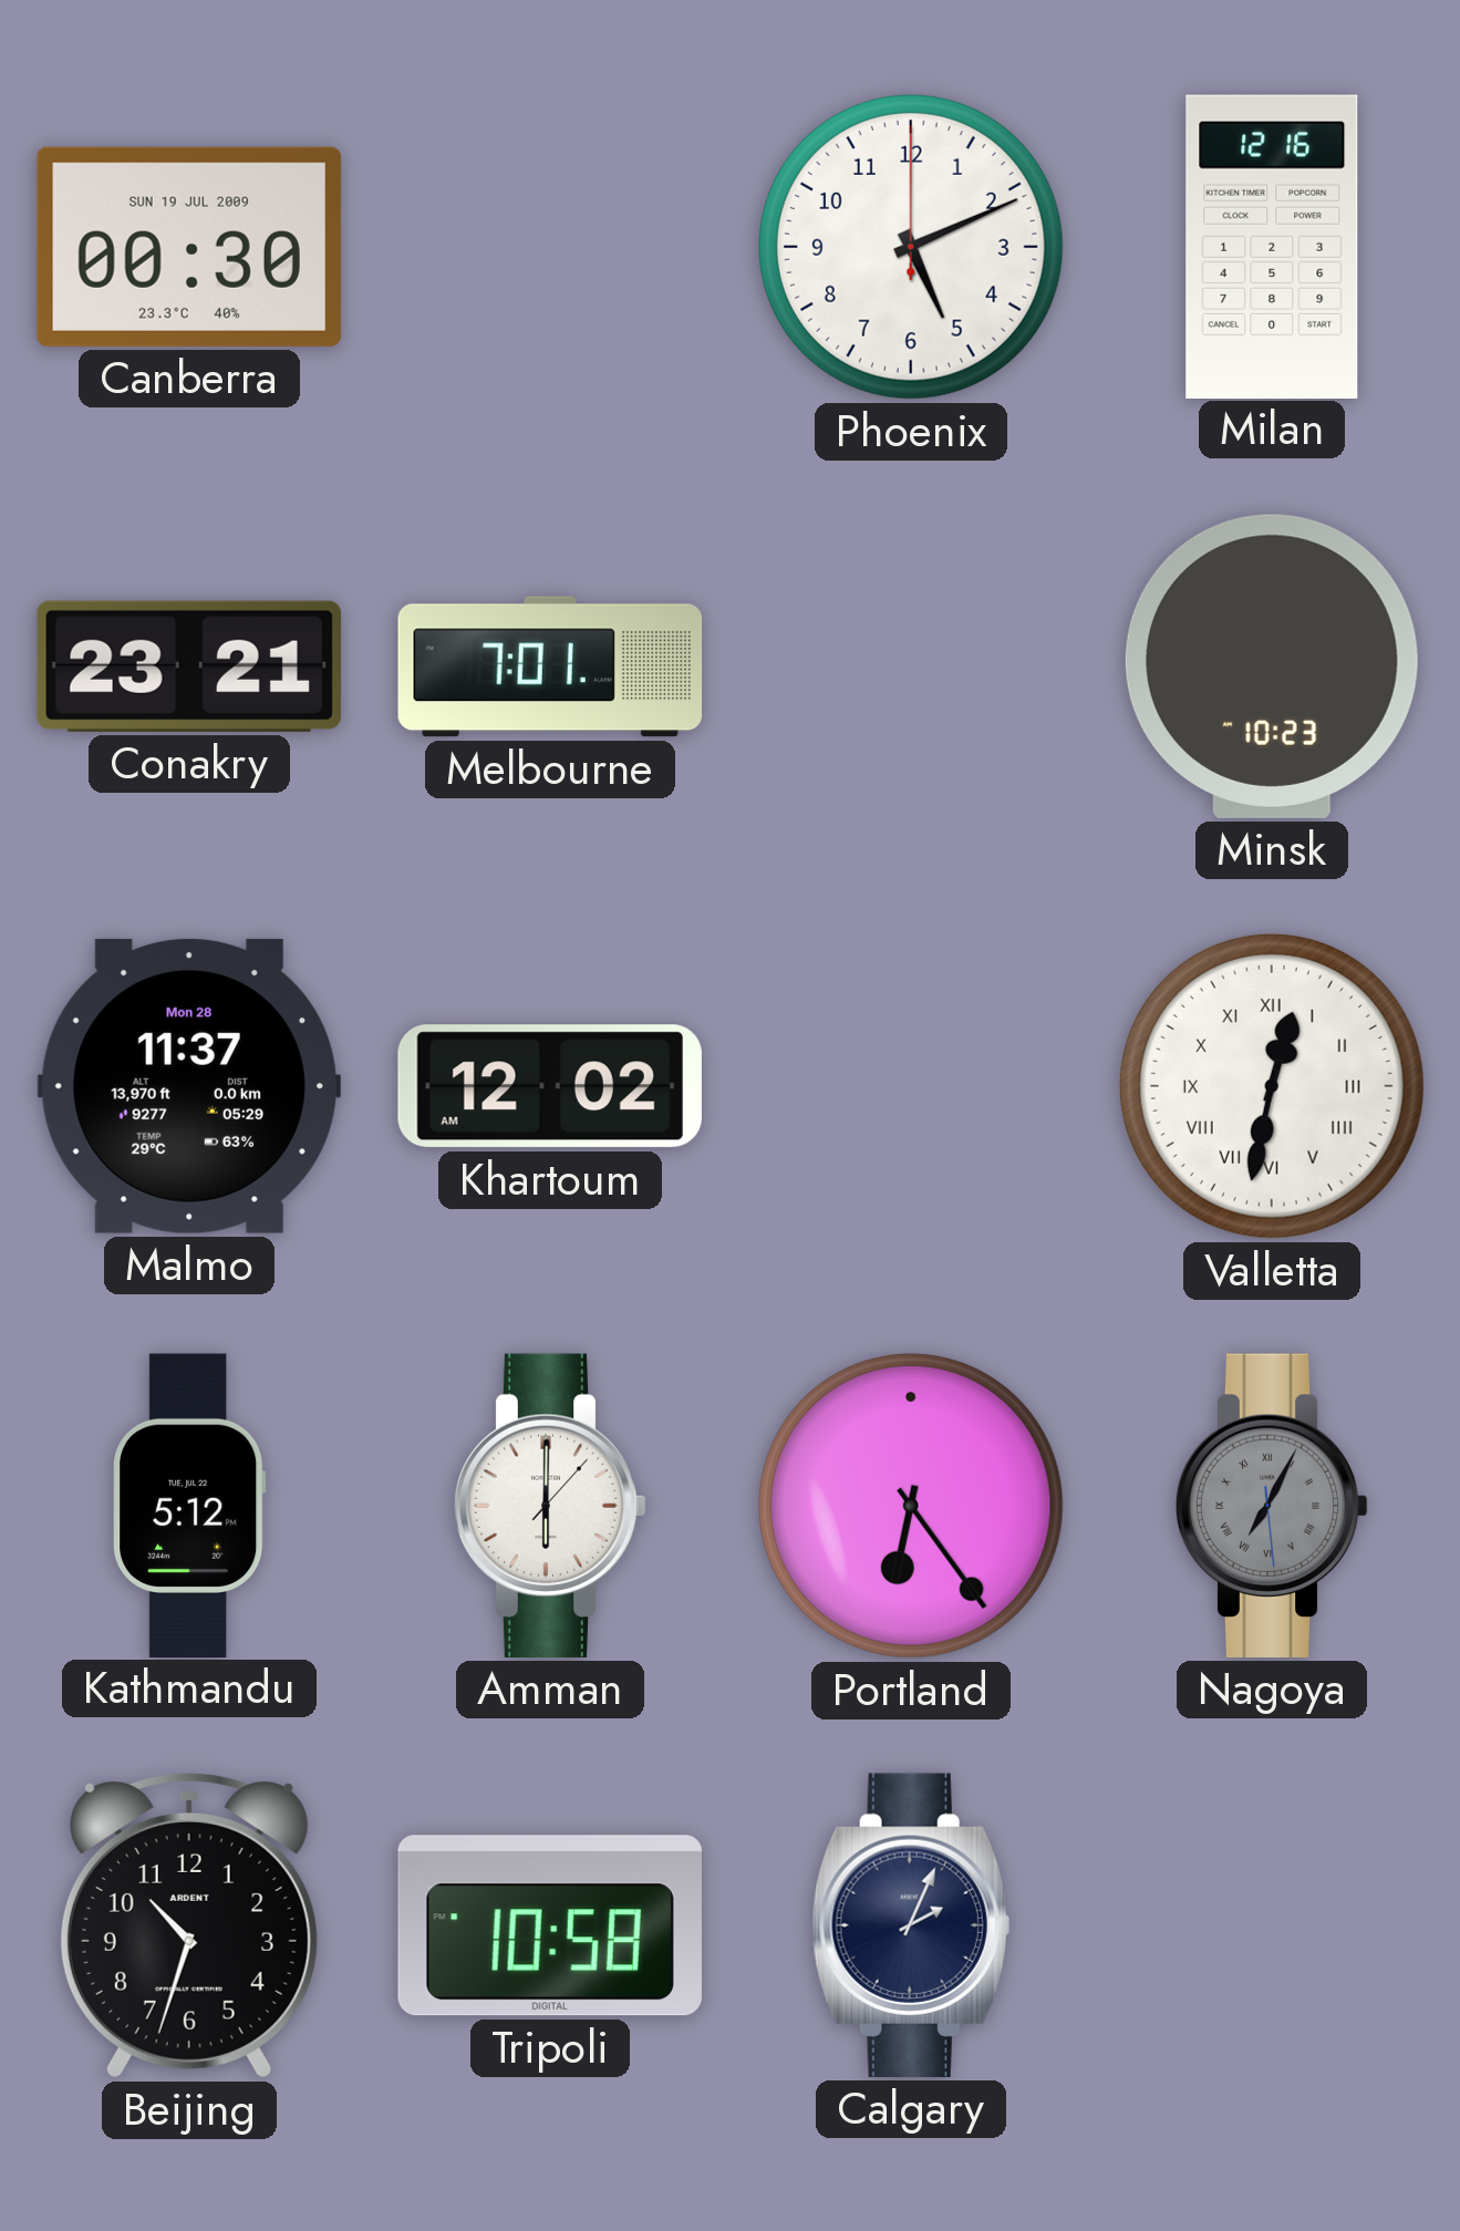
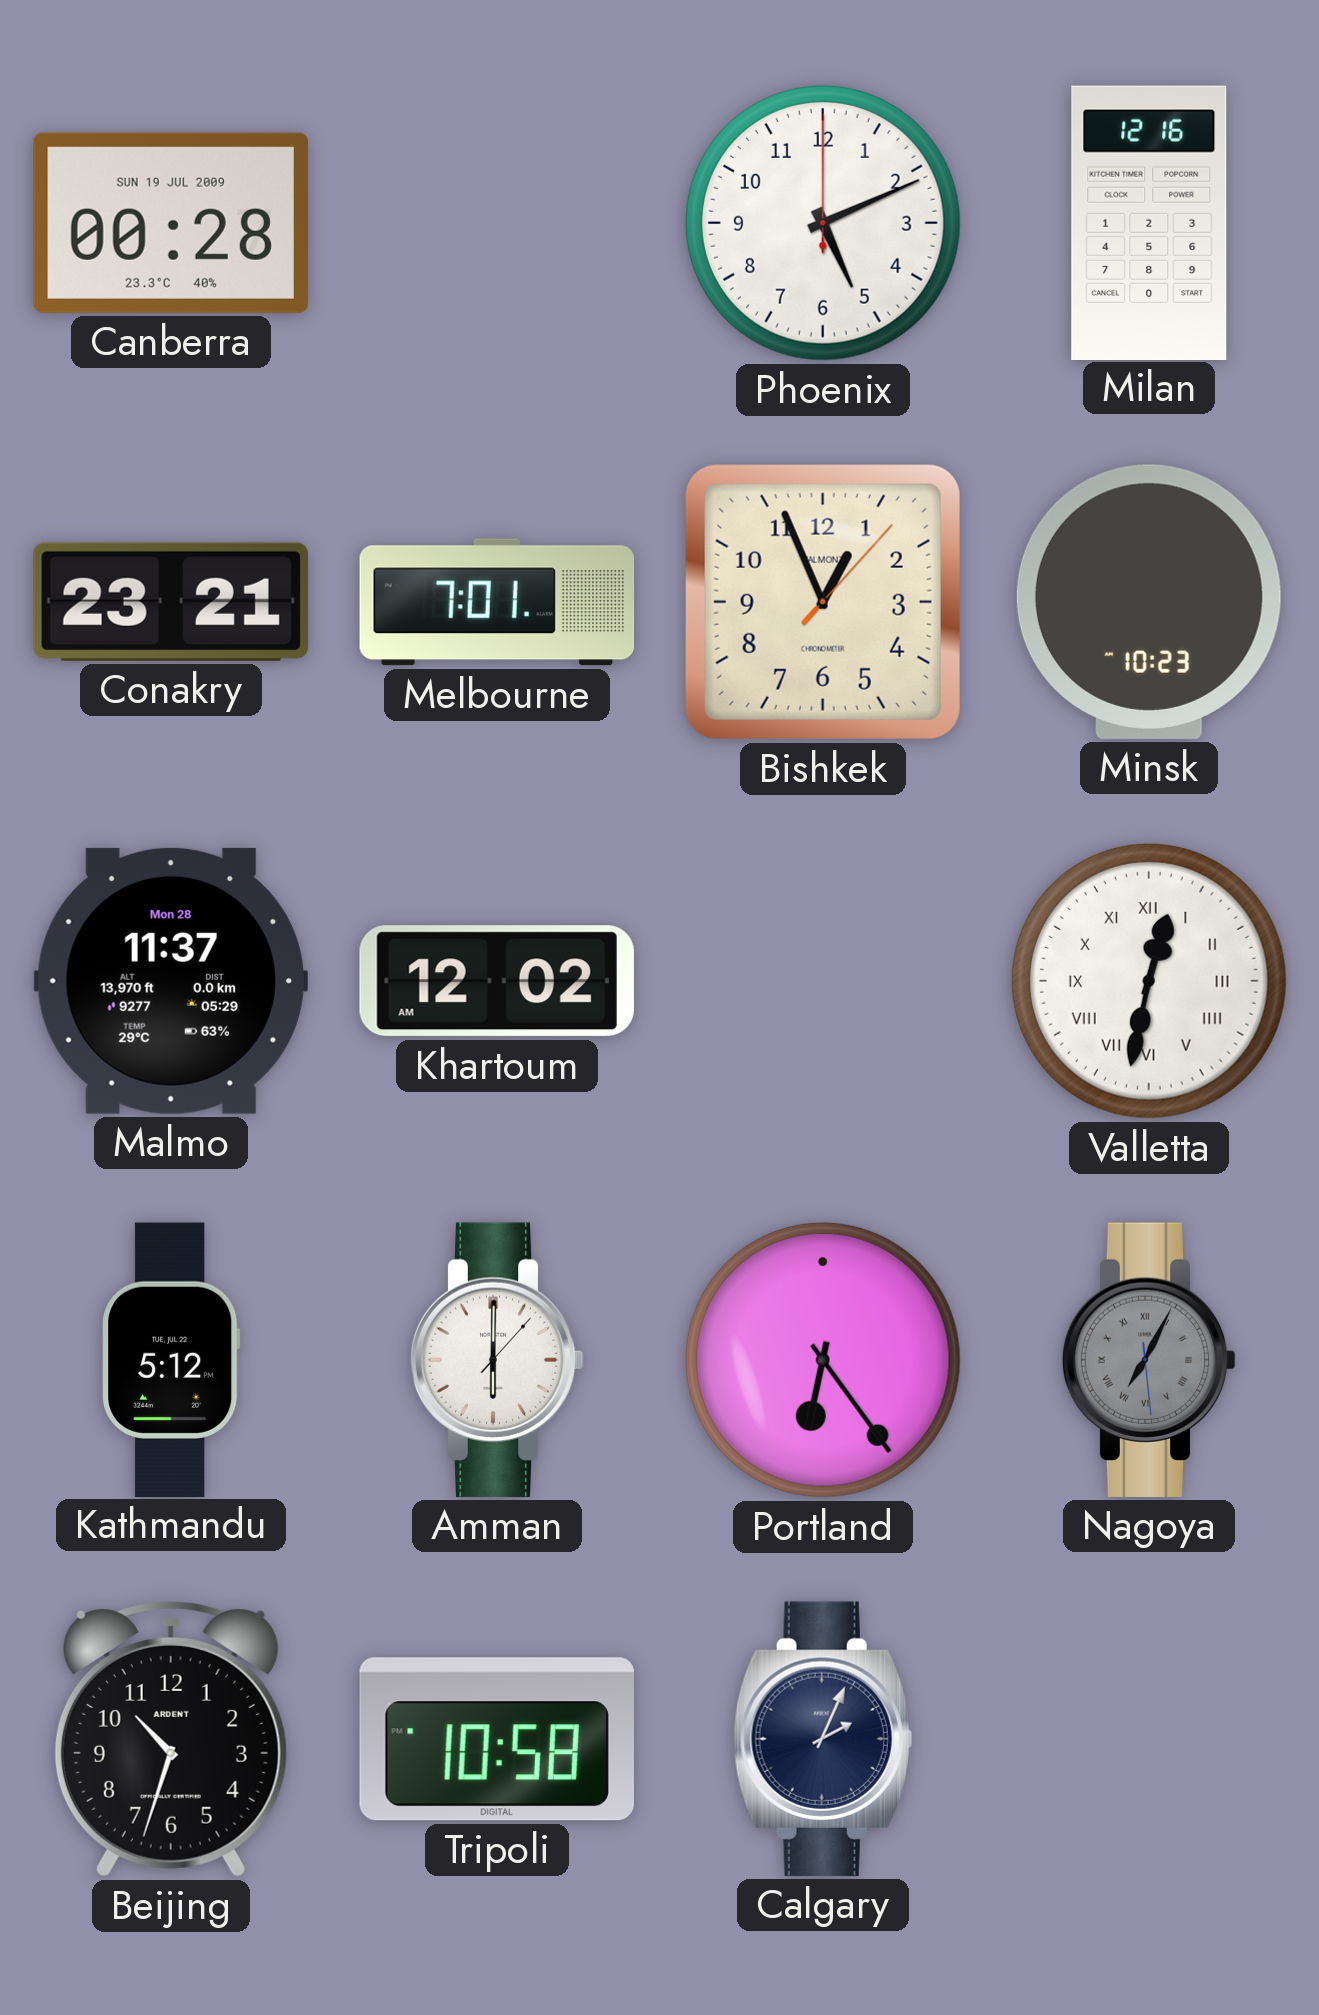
Canberra: 00:30 -> 00:28
Bishkek: none -> 12:56
